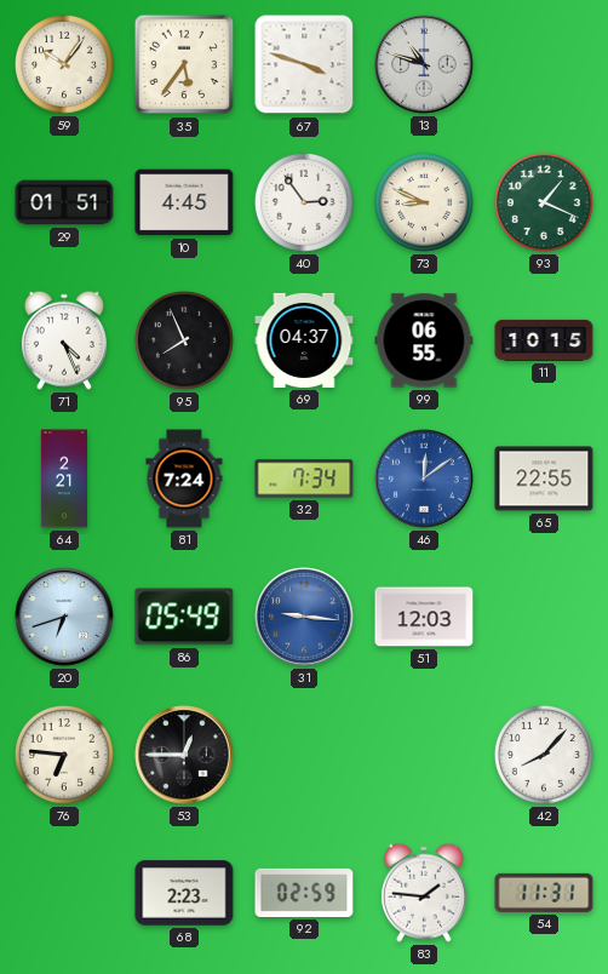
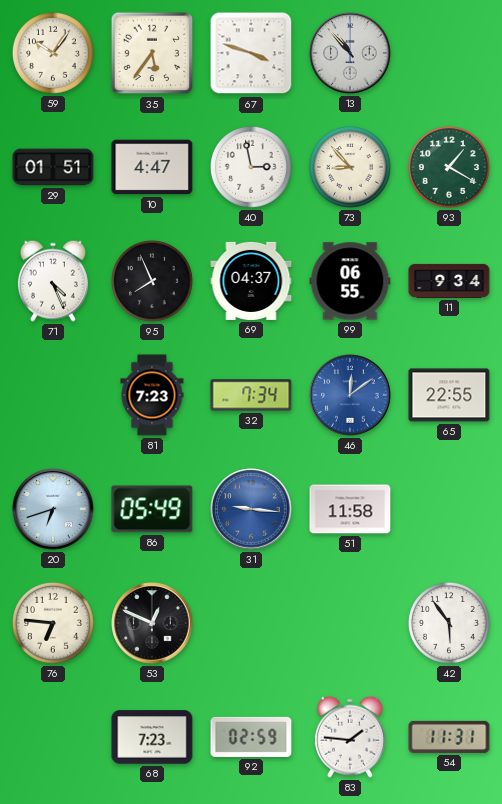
13: 10:48 -> 10:53
10: 4:45 -> 4:47
40: 2:54 -> 2:58
73: 8:49 -> 8:53
93: 1:19 -> 1:20
11: 10:15 -> 9:34
64: 2:21 -> none
81: 7:24 -> 7:23
51: 12:03 -> 11:58
53: 12:45 -> 12:49
42: 8:07 -> 5:54
68: 2:23 -> 7:23
